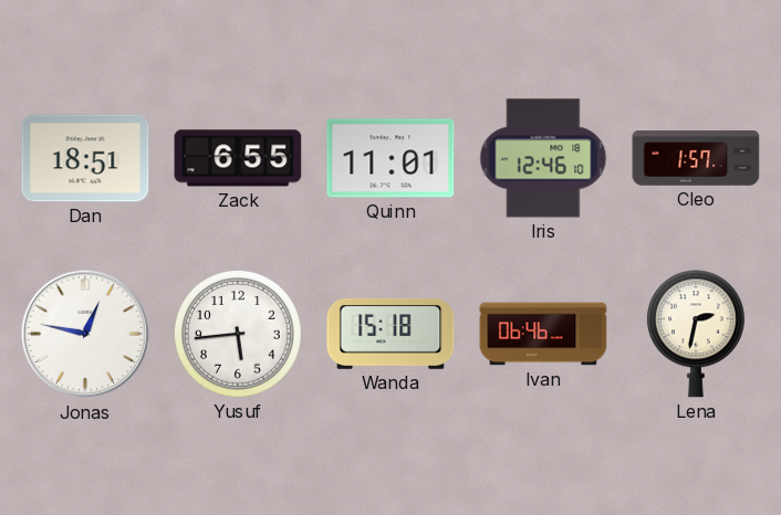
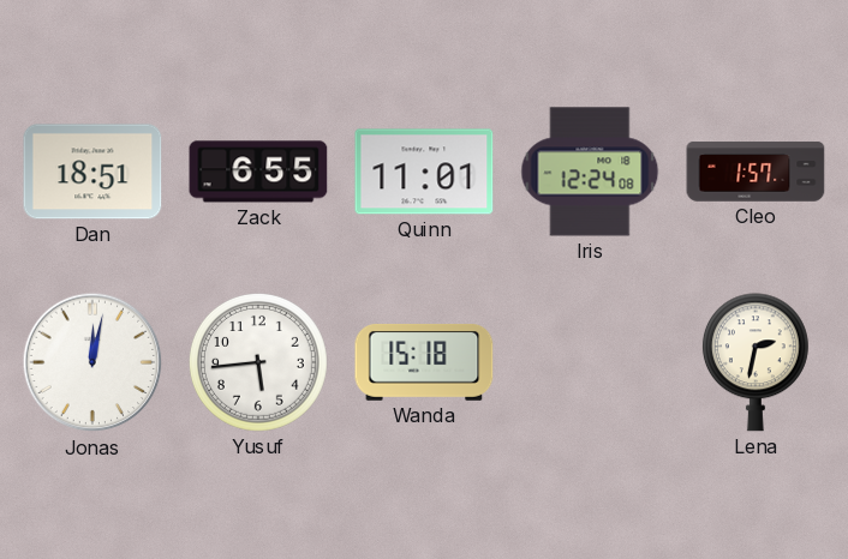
Iris: 12:46 -> 12:24
Jonas: 12:47 -> 12:02
Ivan: 06:46 -> none
